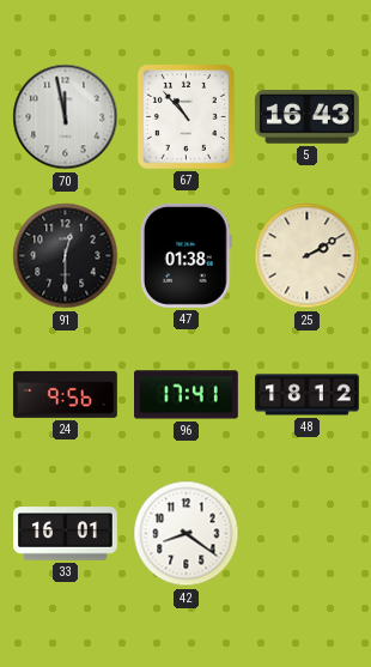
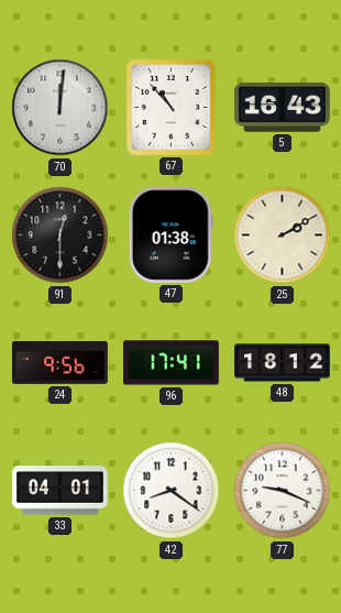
70: 11:58 -> 12:01
33: 16:01 -> 04:01
77: none -> 9:19
